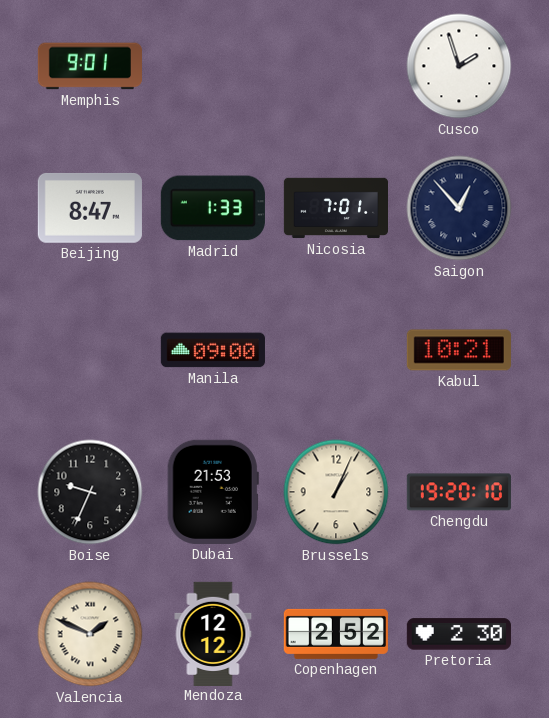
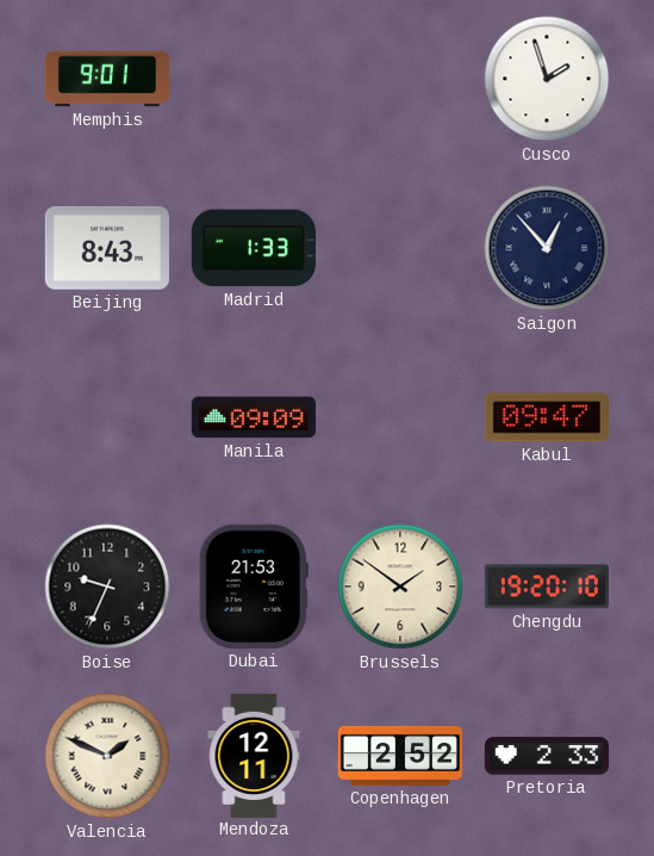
Beijing: 8:47 -> 8:43
Nicosia: 7:01 -> none
Manila: 09:00 -> 09:09
Kabul: 10:21 -> 09:47
Brussels: 1:04 -> 1:51
Mendoza: 12:12 -> 12:11
Pretoria: 2:30 -> 2:33
